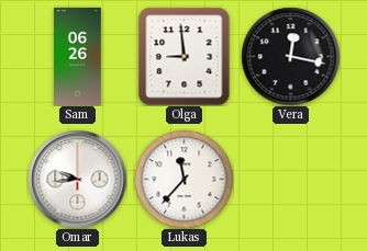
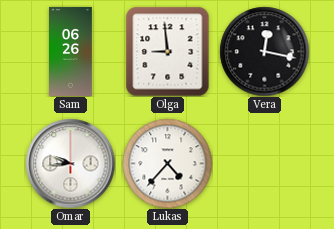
Lukas: 11:37 -> 4:37
